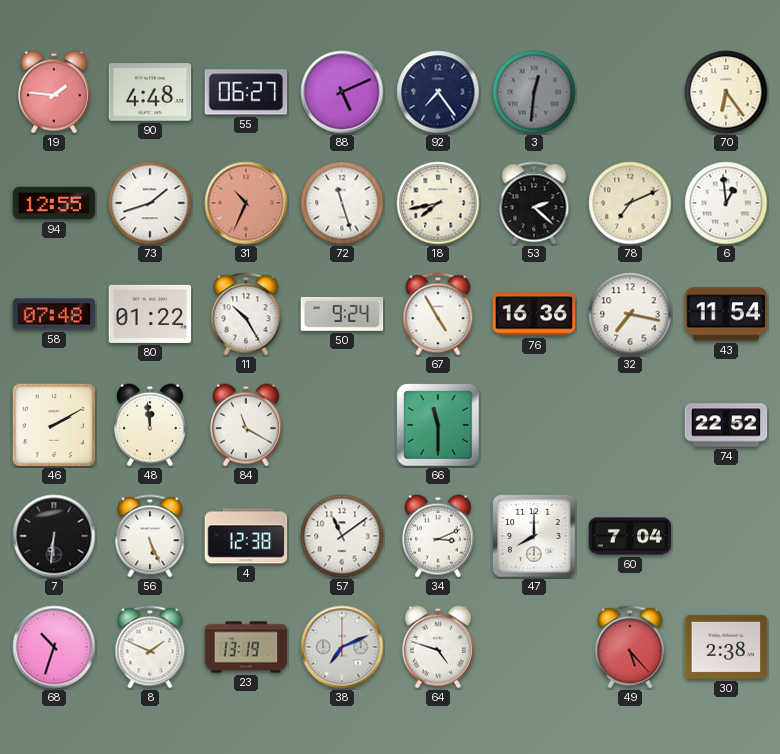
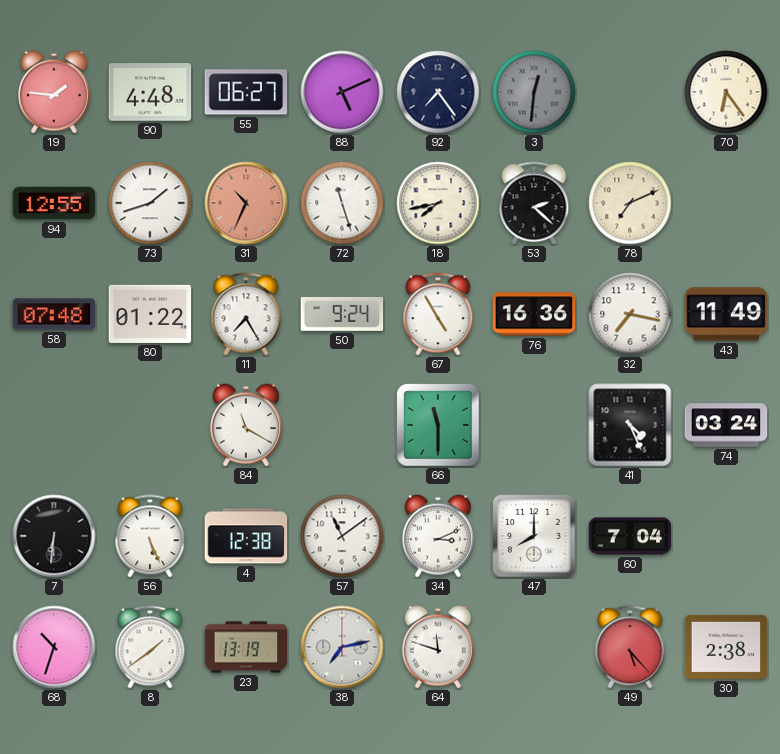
6: 12:59 -> none
11: 10:25 -> 7:25
43: 11:54 -> 11:49
46: 2:10 -> none
48: 11:59 -> none
41: none -> 4:26
74: 22:52 -> 03:24
8: 1:49 -> 1:39
38: 7:11 -> 7:13
64: 4:48 -> 11:48
